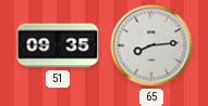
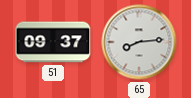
51: 09:35 -> 09:37
